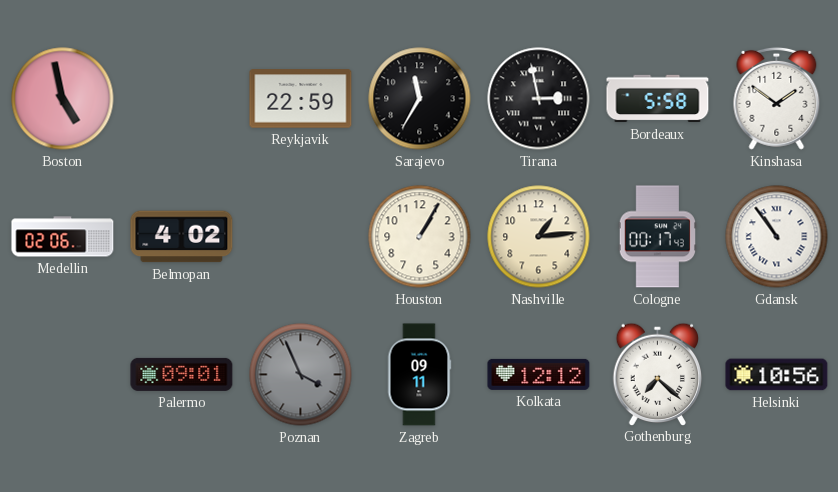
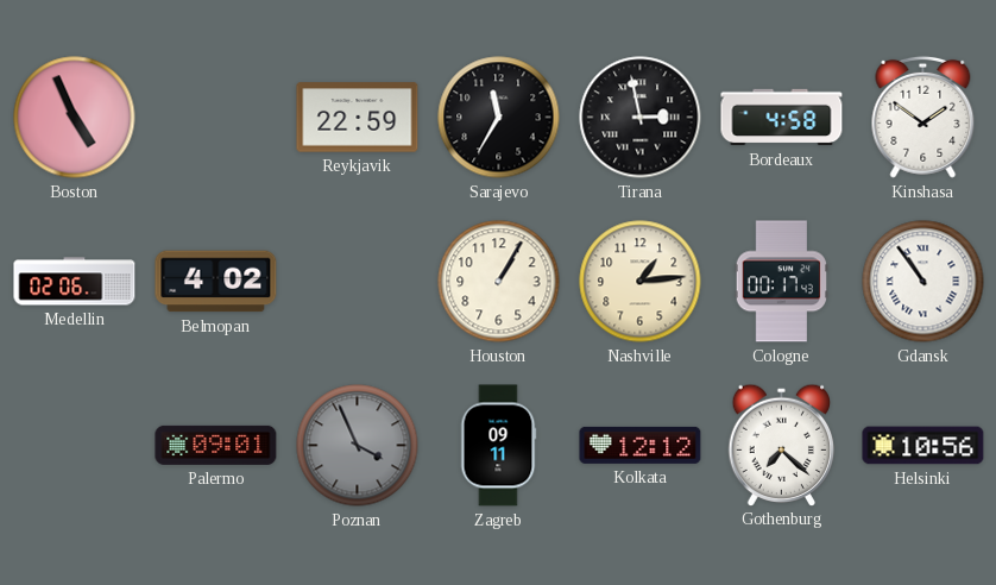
Boston: 4:58 -> 4:56
Bordeaux: 5:58 -> 4:58
